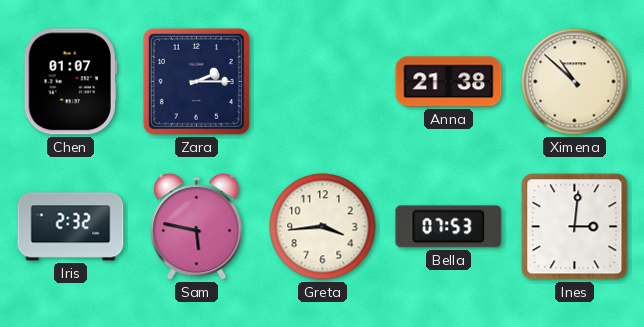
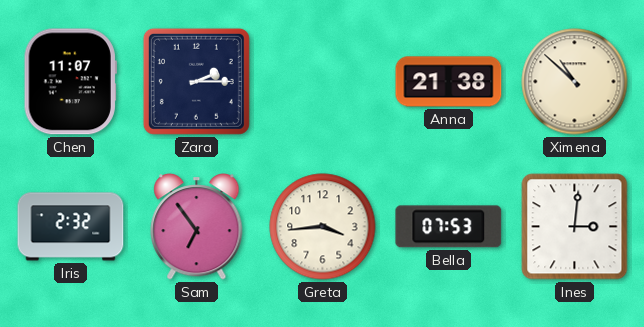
Chen: 01:07 -> 11:07
Sam: 5:47 -> 6:54
